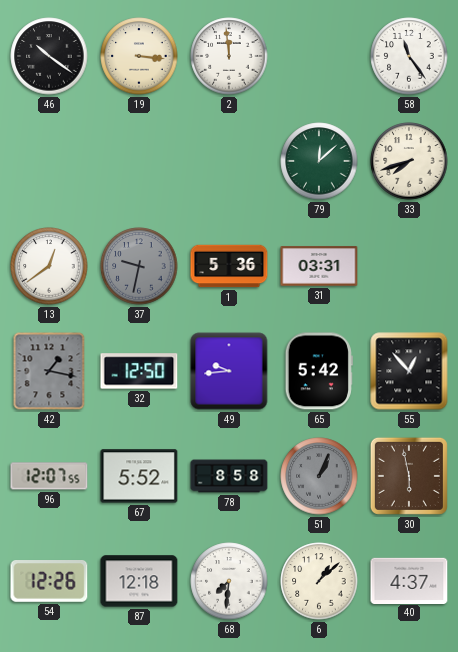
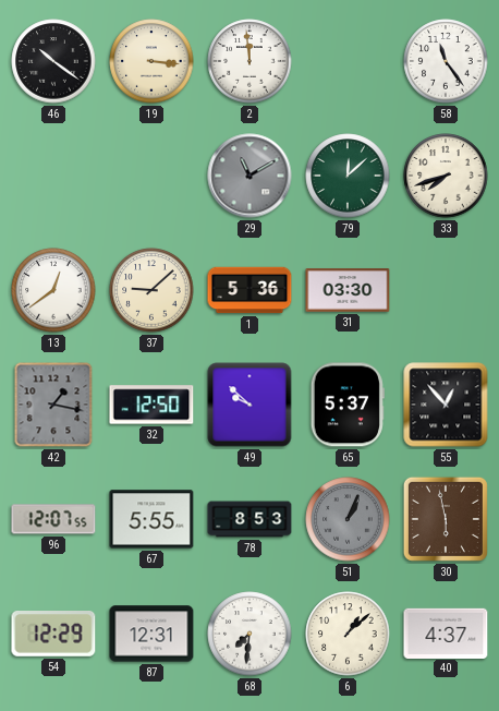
29: none -> 11:10
37: 9:32 -> 9:08
37 dial: grey -> cream
31: 03:31 -> 03:30
49: 9:44 -> 9:52
65: 5:42 -> 5:37
67: 5:52 -> 5:55
78: 8:58 -> 8:53
54: 12:26 -> 12:29
87: 12:18 -> 12:31
